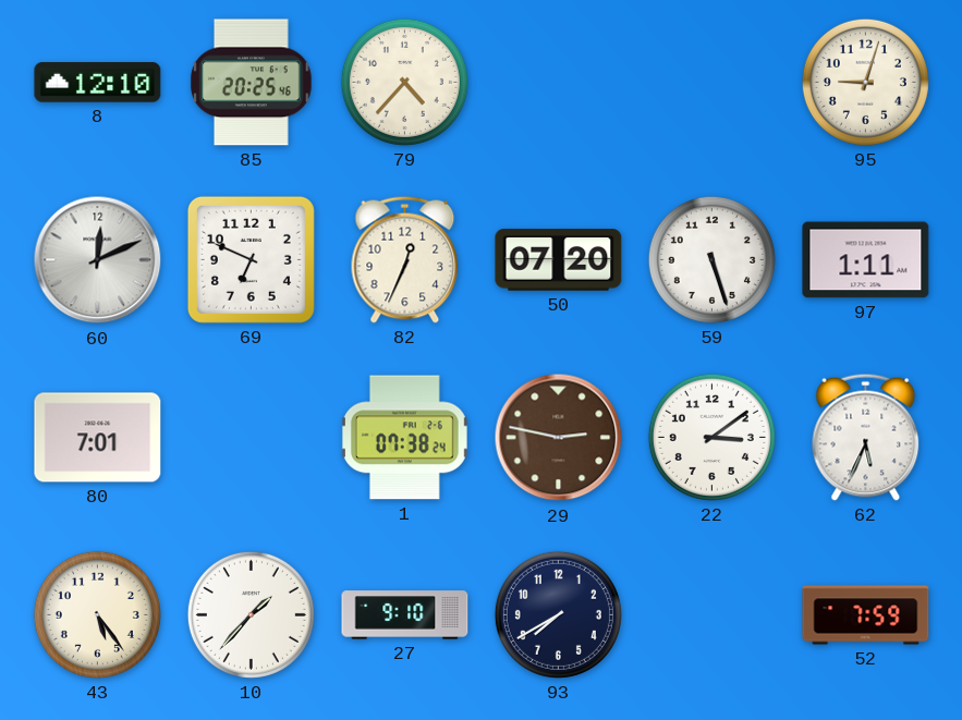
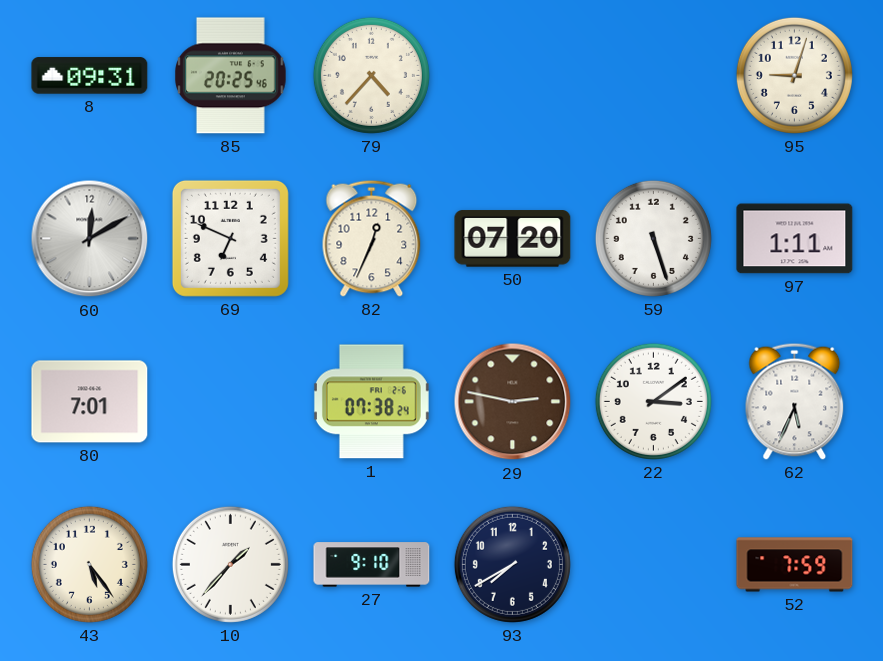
8: 12:10 -> 09:31
60: 12:11 -> 12:10
